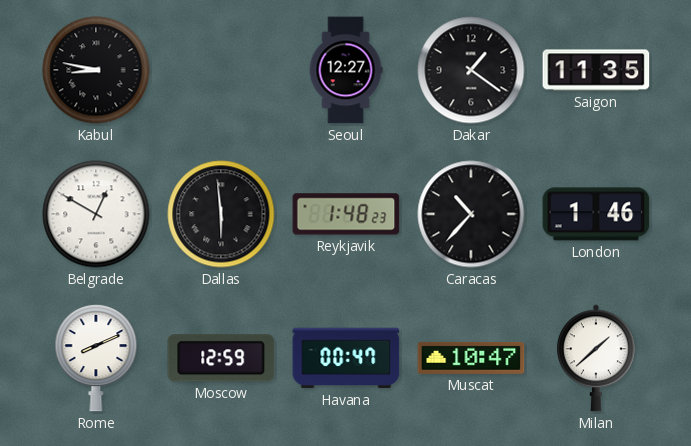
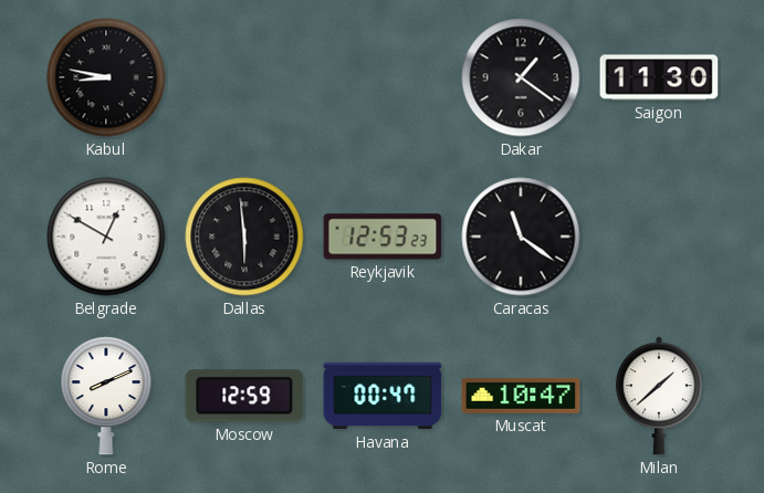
Seoul: 12:27 -> none
Saigon: 11:35 -> 11:30
Reykjavik: 1:48 -> 12:53
Caracas: 10:37 -> 11:21
London: 1:46 -> none
